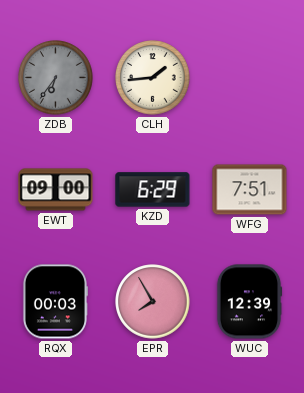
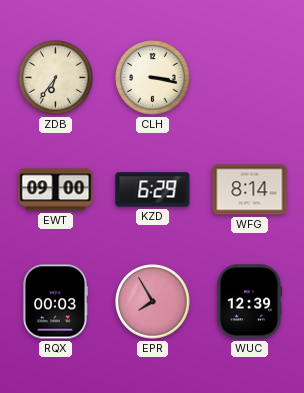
ZDB dial: grey -> cream
CLH: 1:44 -> 3:17
WFG: 7:51 -> 8:14
